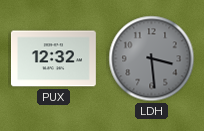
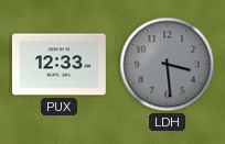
PUX: 12:32 -> 12:33
